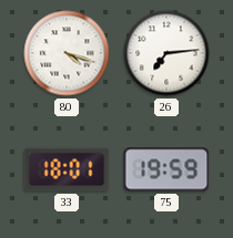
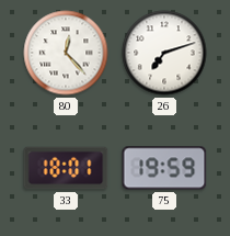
80: 4:18 -> 12:23
26: 7:14 -> 7:12
